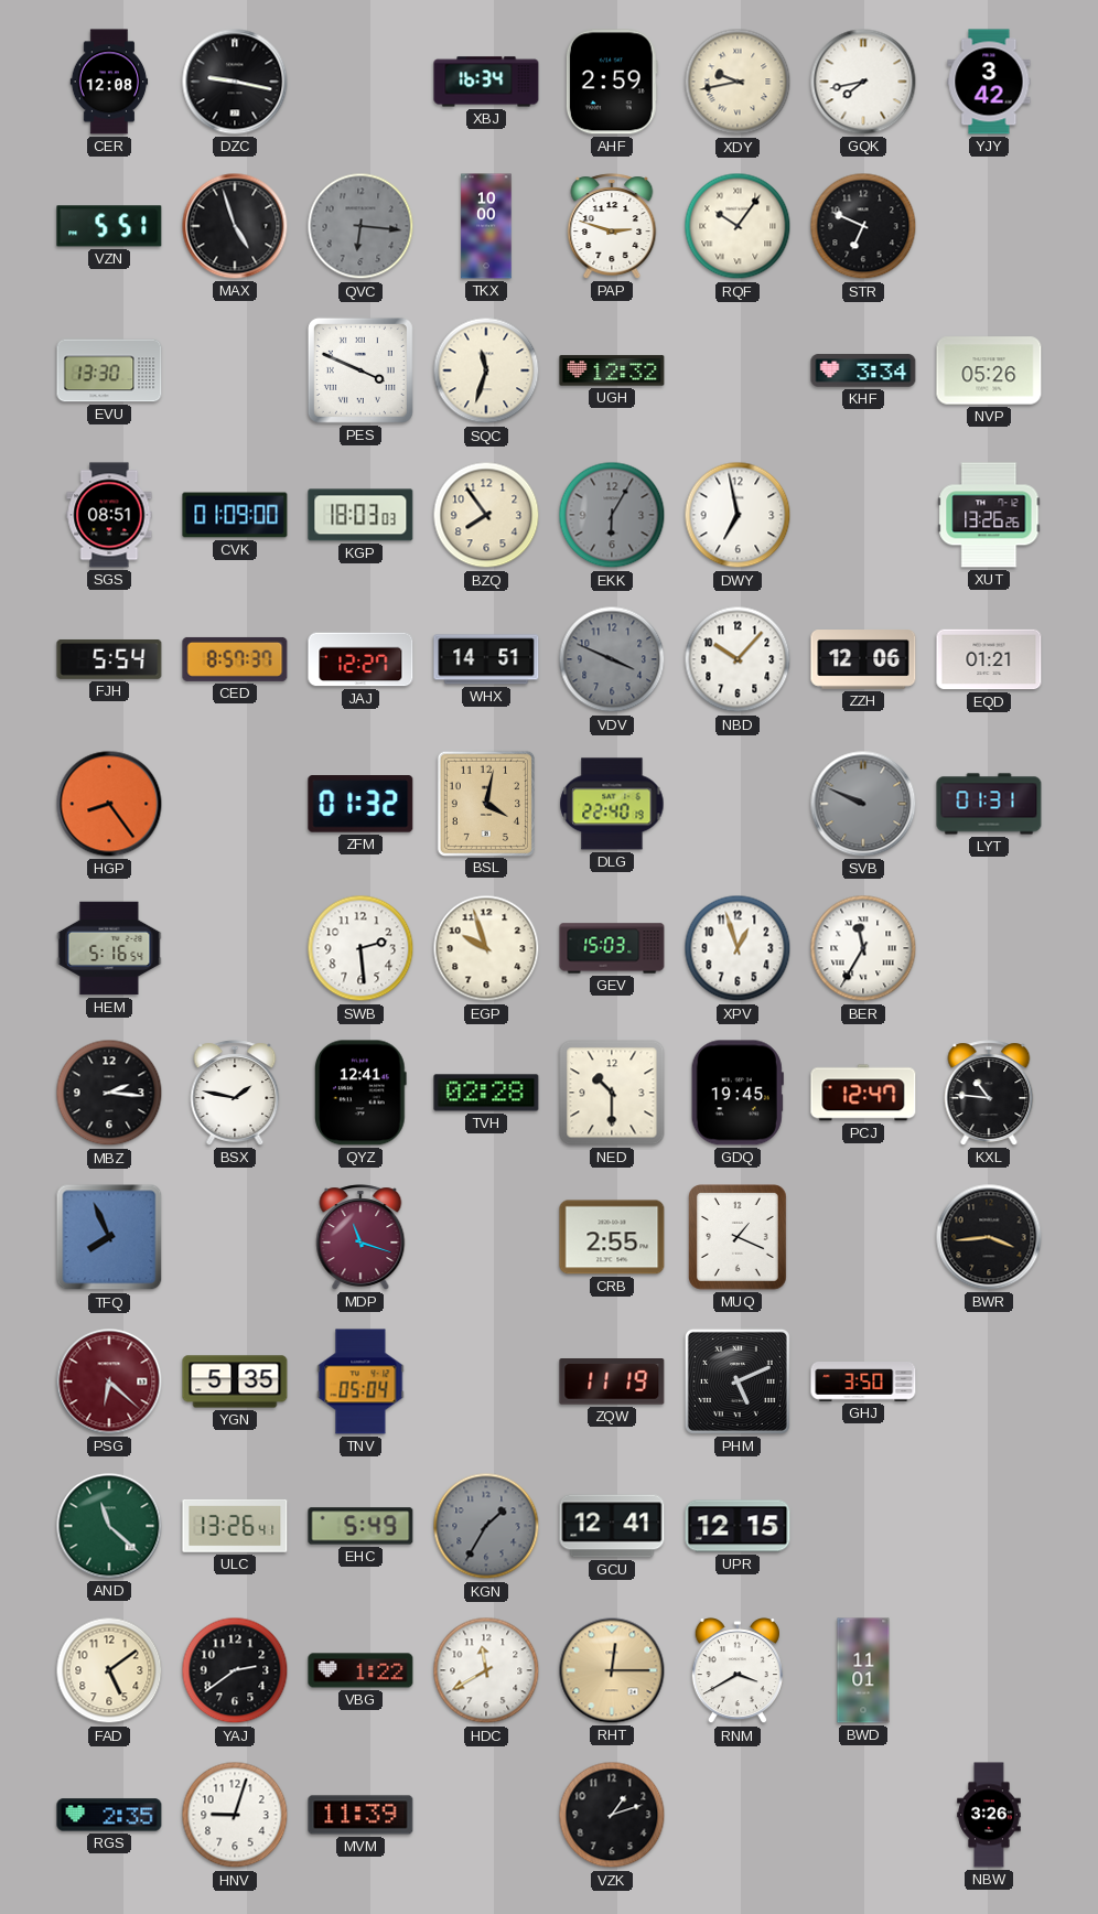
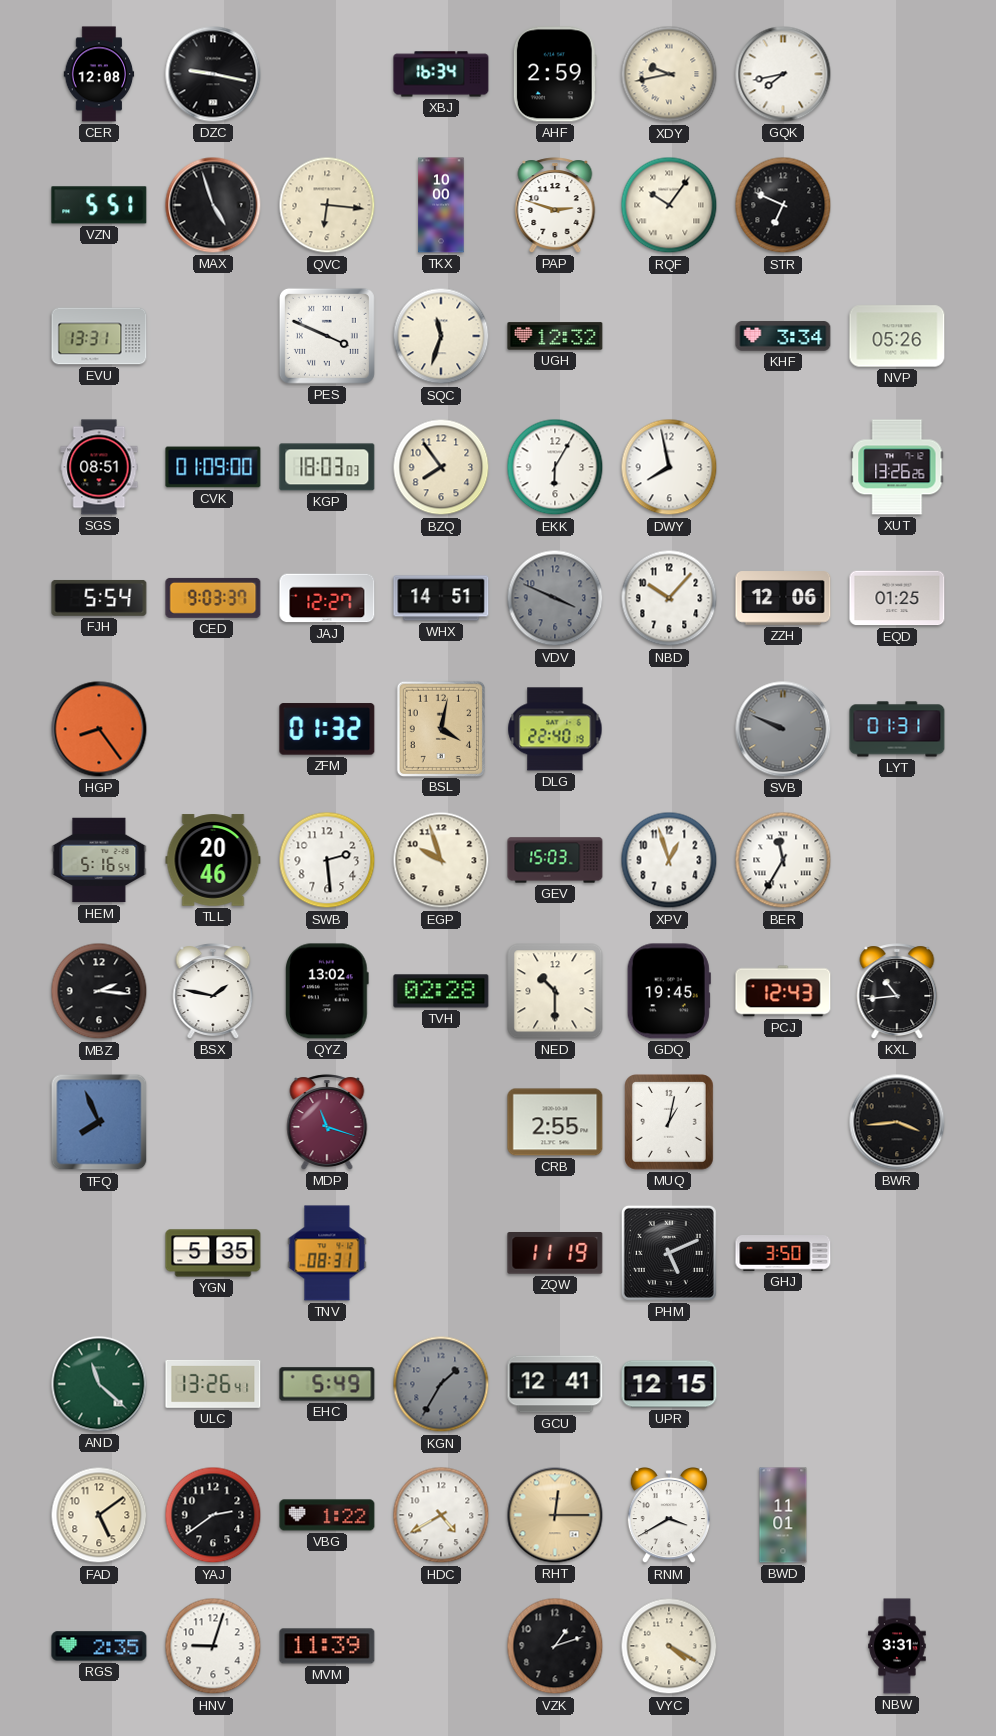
YJY: 3:42 -> none
QVC dial: grey -> cream
EVU: 13:30 -> 13:31
EKK dial: grey -> white
DWY: 6:58 -> 7:58
CED: 8:57 -> 9:03
EQD: 01:21 -> 01:25
TLL: none -> 20:46
QYZ: 12:41 -> 13:02
PCJ: 12:47 -> 12:43
KXL: 10:46 -> 10:44
MUQ: 1:19 -> 1:02
PSG: 6:22 -> none
TNV: 05:04 -> 08:31
HDC: 11:40 -> 4:40
VYC: none -> 4:20
NBW: 3:26 -> 3:31
